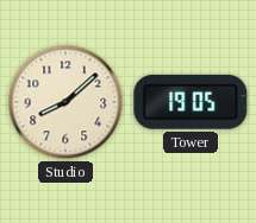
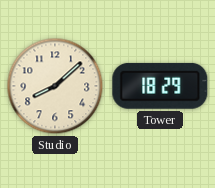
Tower: 19:05 -> 18:29
